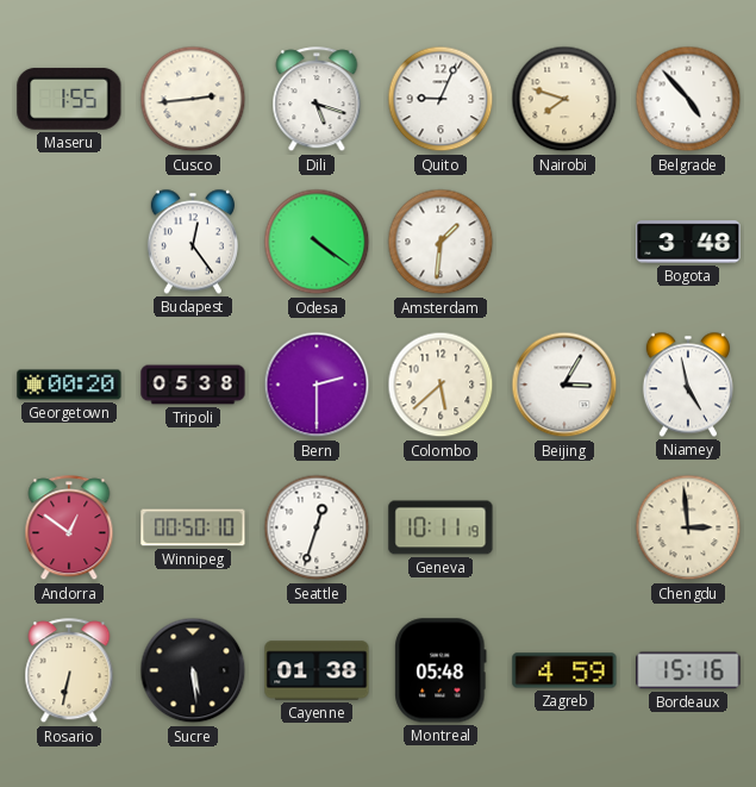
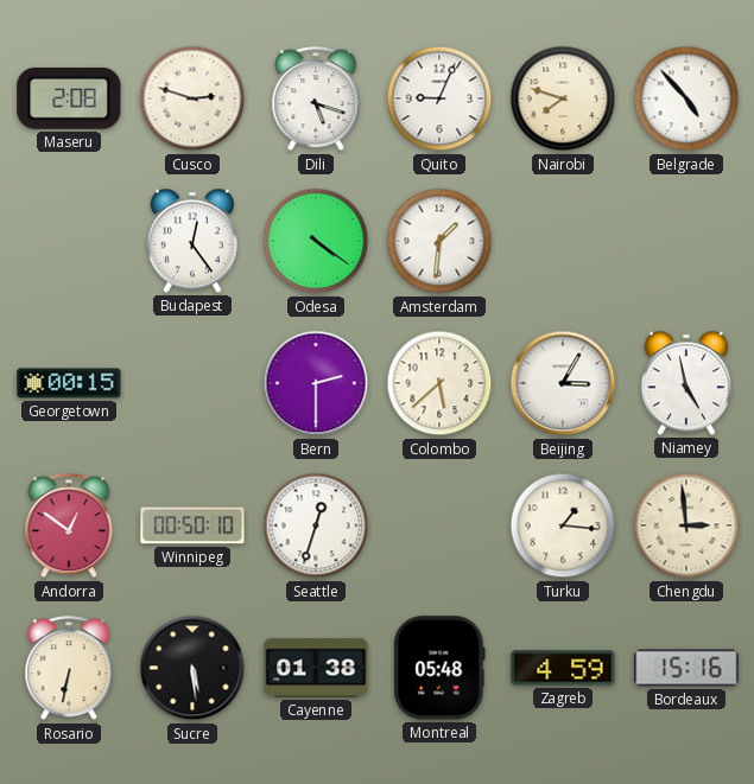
Maseru: 1:55 -> 2:08
Cusco: 2:44 -> 2:48
Bogota: 3:48 -> none
Georgetown: 00:20 -> 00:15
Tripoli: 05:38 -> none
Geneva: 10:11 -> none
Turku: none -> 1:16
